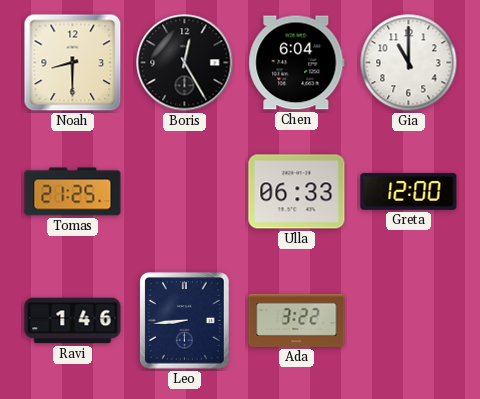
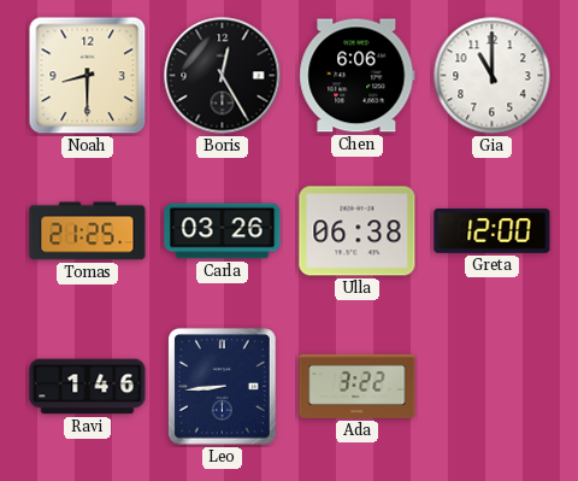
Chen: 6:04 -> 6:06
Carla: none -> 03:26
Ulla: 06:33 -> 06:38
